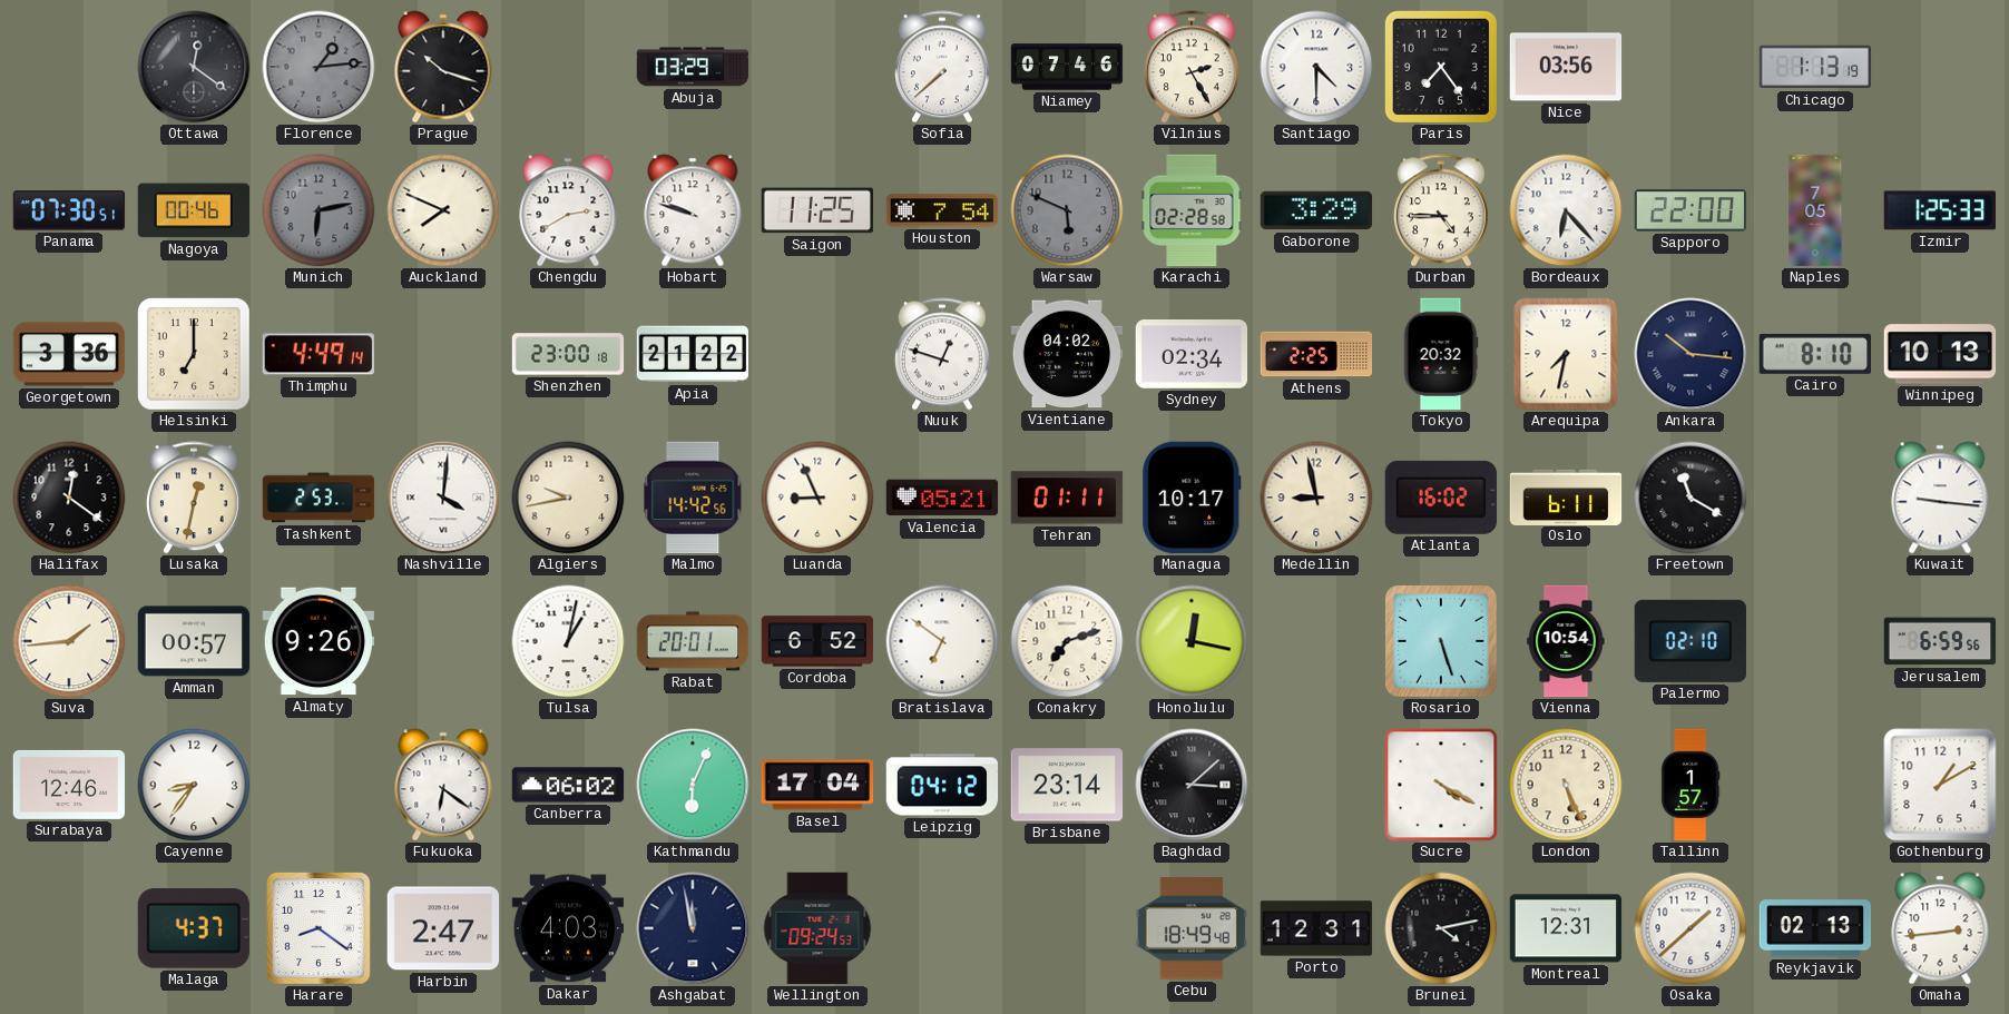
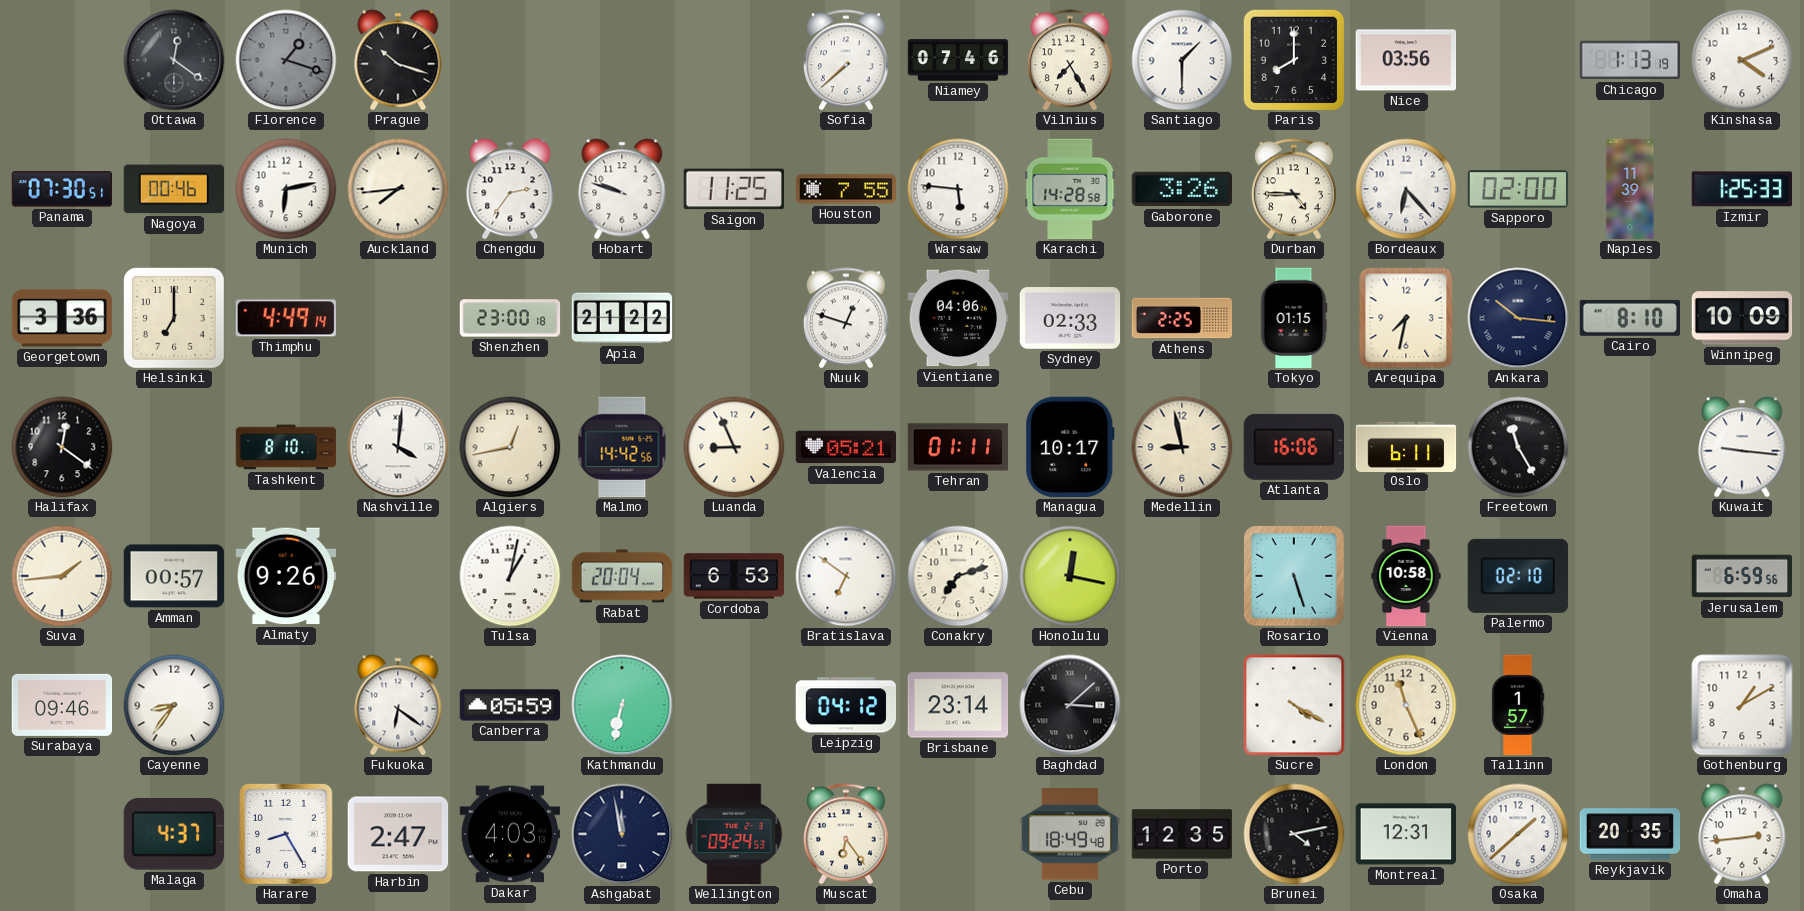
Florence: 1:14 -> 1:18
Abuja: 03:29 -> none
Vilnius: 2:25 -> 7:25
Santiago: 4:30 -> 1:30
Paris: 7:24 -> 8:00
Kinshasa: none -> 4:11
Munich dial: grey -> white
Auckland: 7:49 -> 7:44
Chengdu: 2:40 -> 2:36
Houston: 7:54 -> 7:55
Warsaw: 5:49 -> 5:46
Warsaw dial: grey -> white
Karachi: 02:28 -> 14:28
Gaborone: 3:29 -> 3:26
Sapporo: 22:00 -> 02:00
Naples: 7:05 -> 11:39
Vientiane: 04:02 -> 04:06
Sydney: 02:34 -> 02:33
Tokyo: 20:32 -> 01:15
Winnipeg: 10:13 -> 10:09
Lusaka: 12:32 -> none
Tashkent: 2:53 -> 8:10
Algiers: 9:43 -> 12:43
Atlanta: 16:02 -> 16:06
Freetown: 11:20 -> 11:25
Rabat: 20:01 -> 20:04
Cordoba: 6:52 -> 6:53
Vienna: 10:54 -> 10:58
Surabaya: 12:46 -> 09:46
Canberra: 06:02 -> 05:59
Kathmandu: 6:04 -> 6:32
Basel: 17:04 -> none
London: 5:26 -> 11:26
Harare: 8:21 -> 8:25
Muscat: none -> 6:24
Porto: 12:31 -> 12:35
Reykjavik: 02:13 -> 20:35
